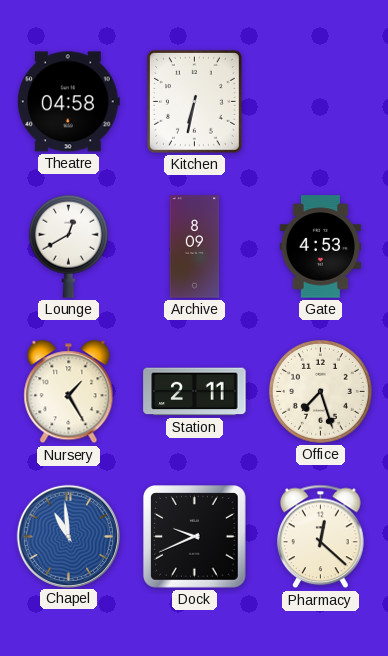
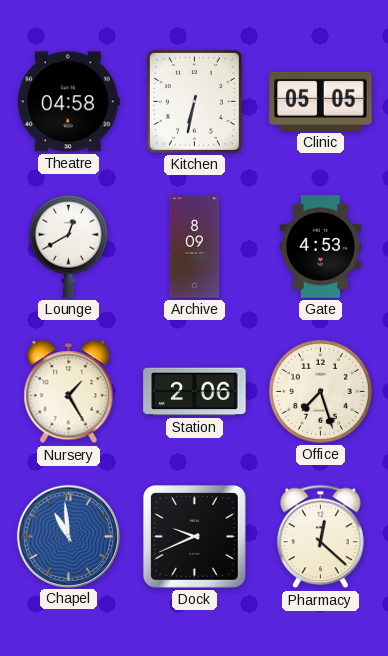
Clinic: none -> 05:05
Station: 2:11 -> 2:06
